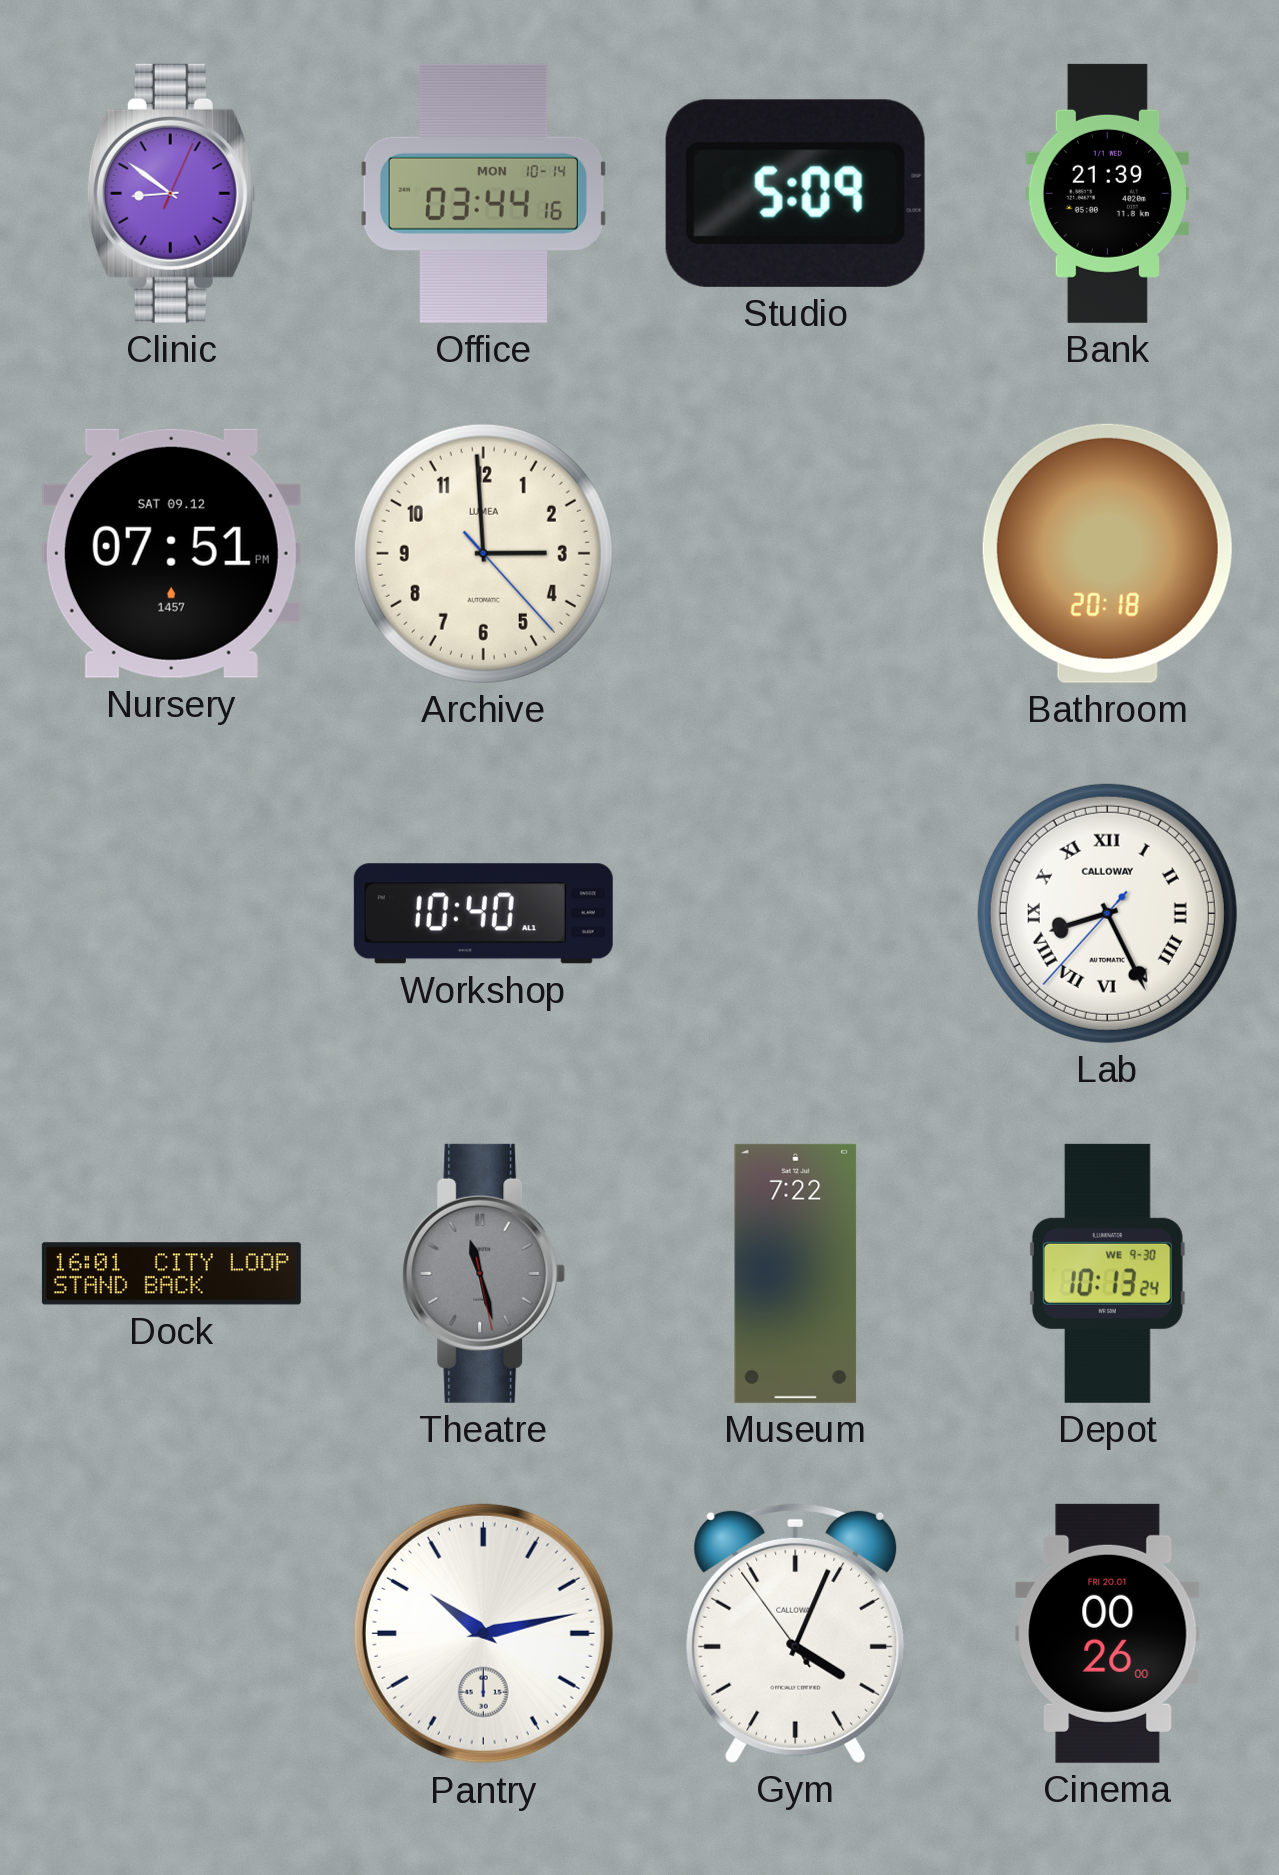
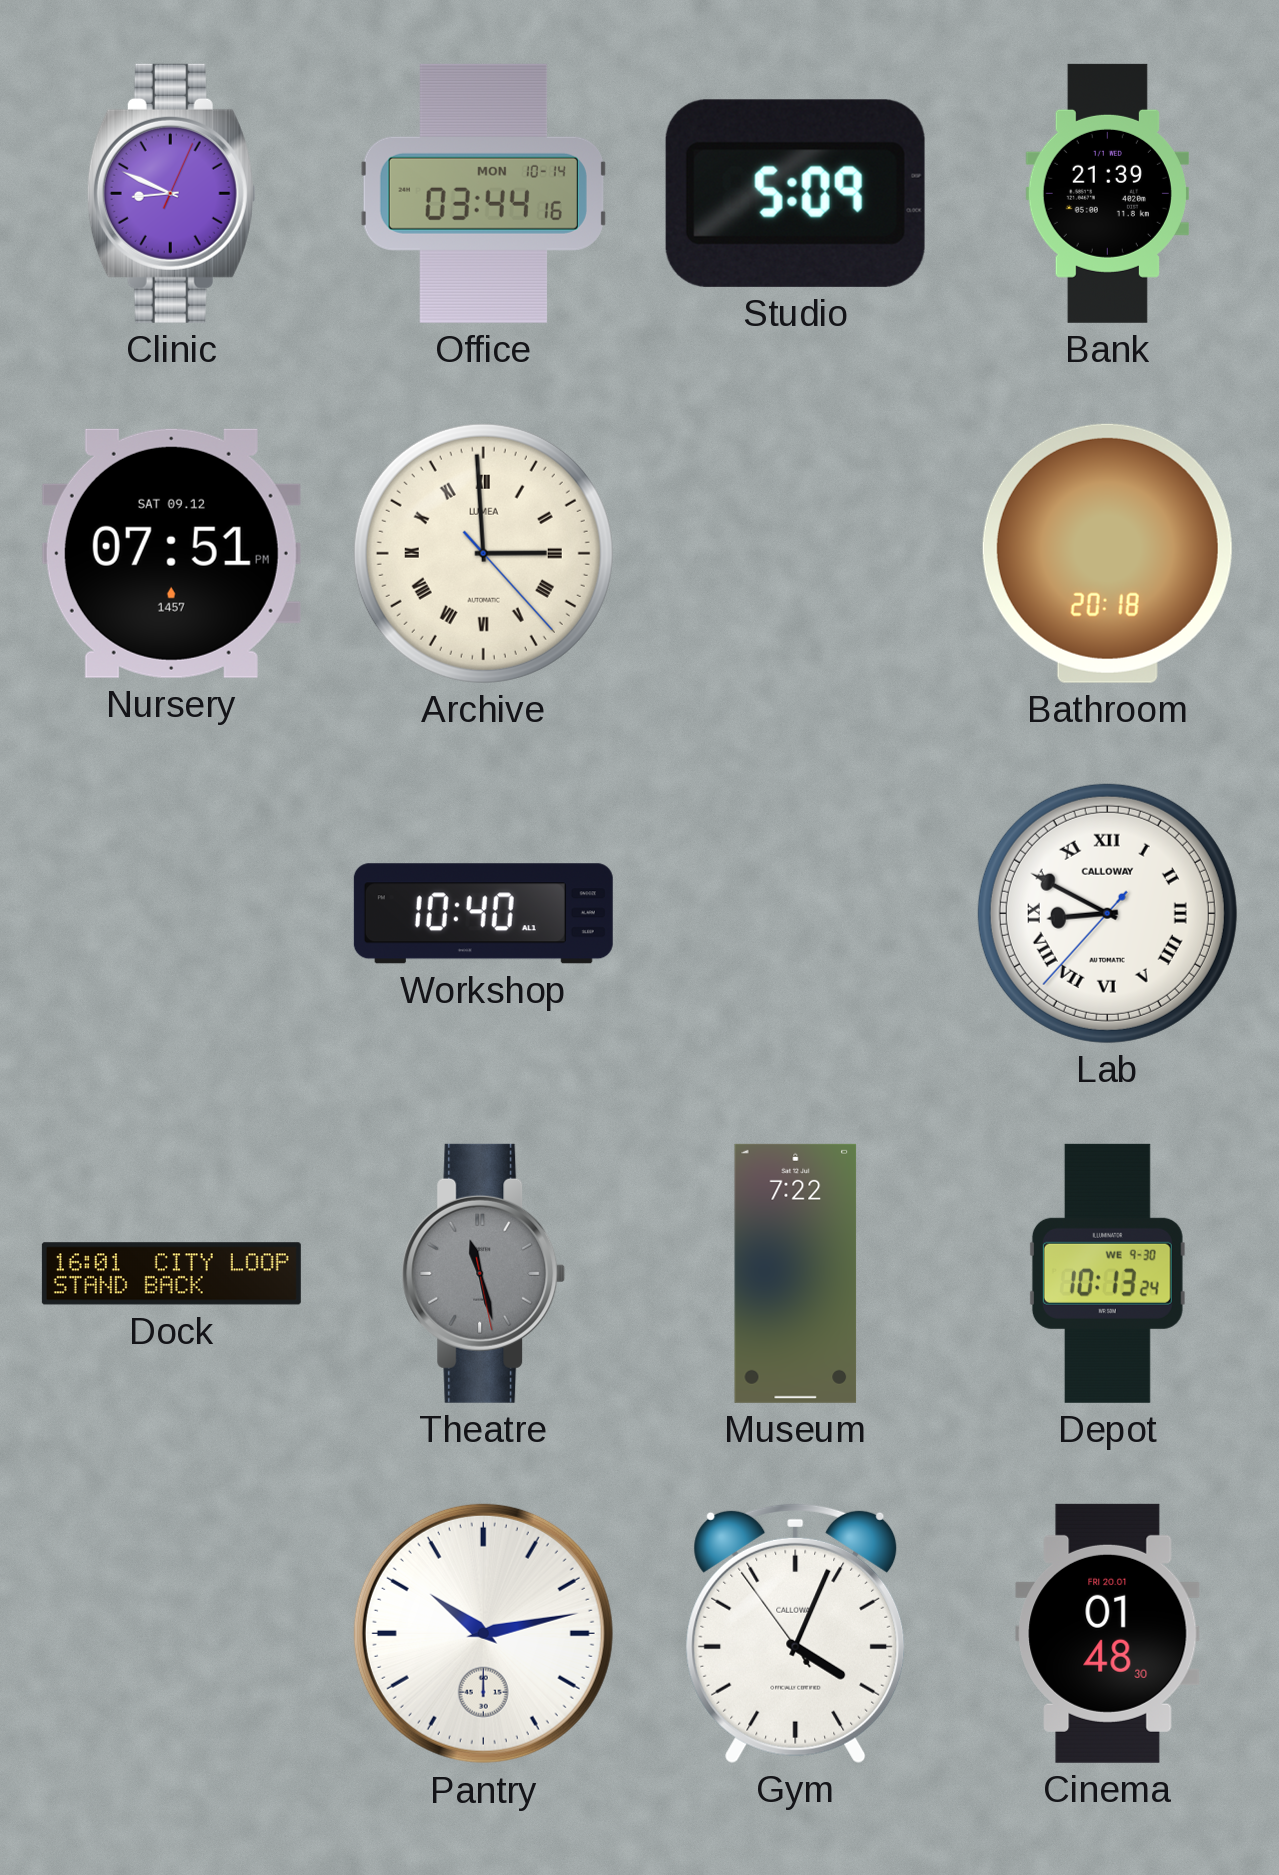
Clinic: 8:51 -> 8:49
Archive numerals: Arabic -> Roman
Lab: 8:25 -> 8:49
Cinema: 00:26 -> 01:48
